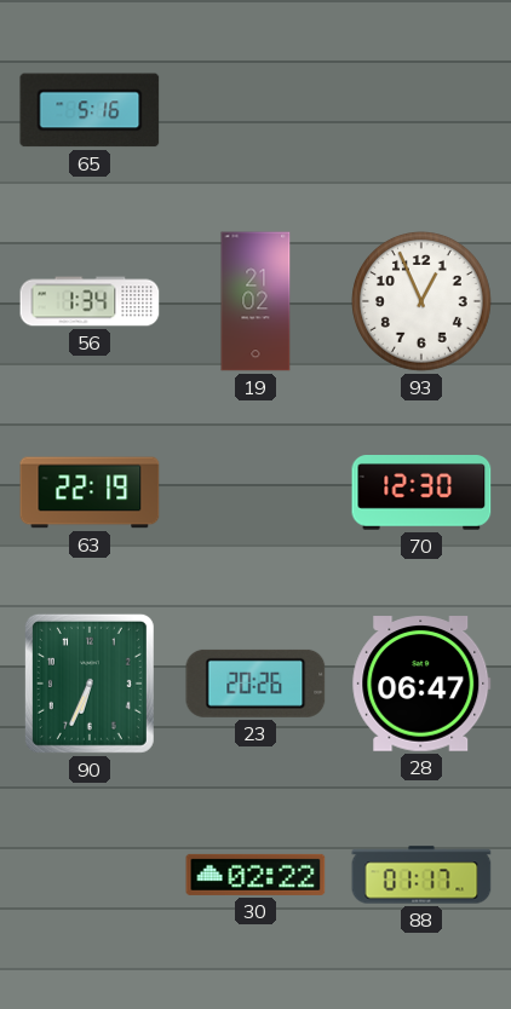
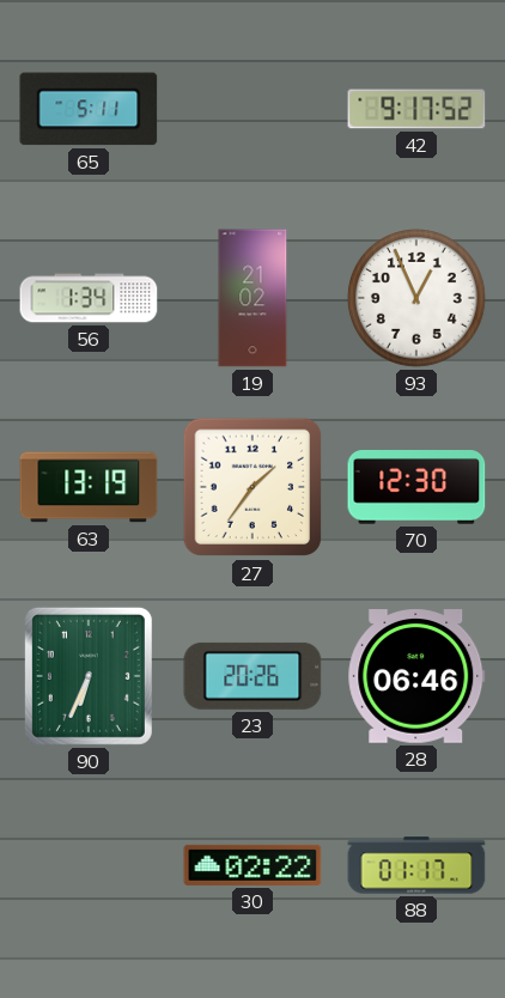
65: 5:16 -> 5:11
42: none -> 9:17
63: 22:19 -> 13:19
27: none -> 1:36
28: 06:47 -> 06:46
